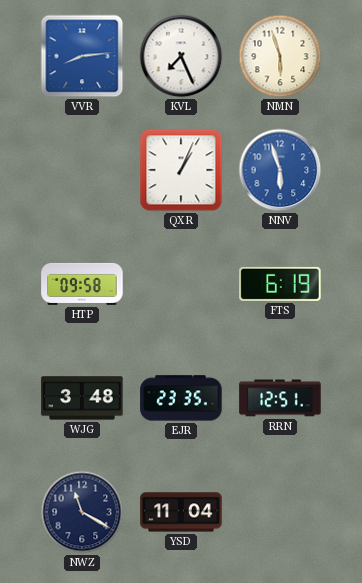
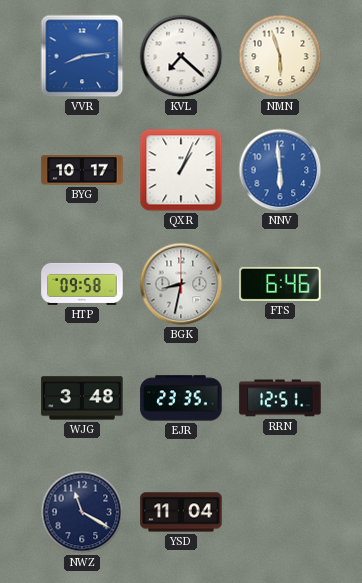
KVL: 7:26 -> 7:22
BYG: none -> 10:17
NNV: 5:57 -> 5:59
BGK: none -> 8:32
FTS: 6:19 -> 6:46
